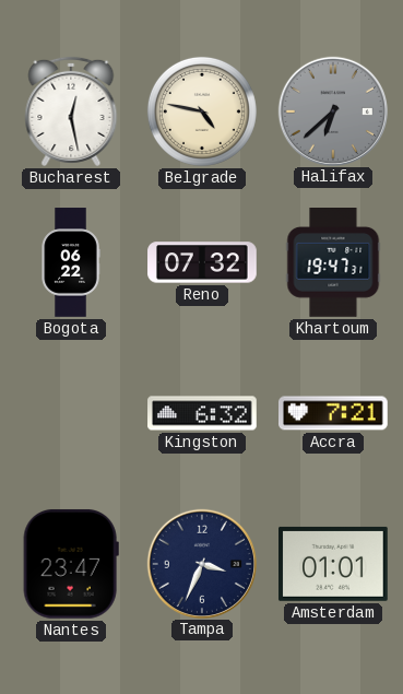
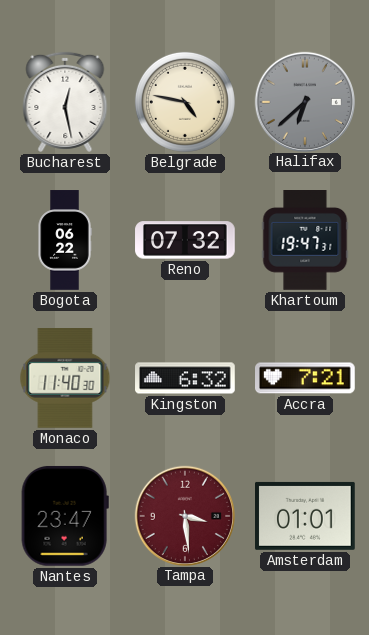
Monaco: none -> 11:40
Tampa: 3:34 -> 3:29
Tampa dial: navy -> burgundy
